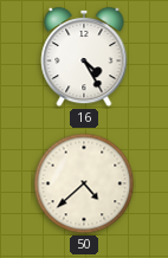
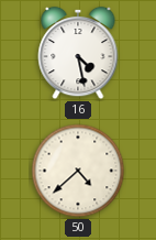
16: 4:25 -> 4:28
